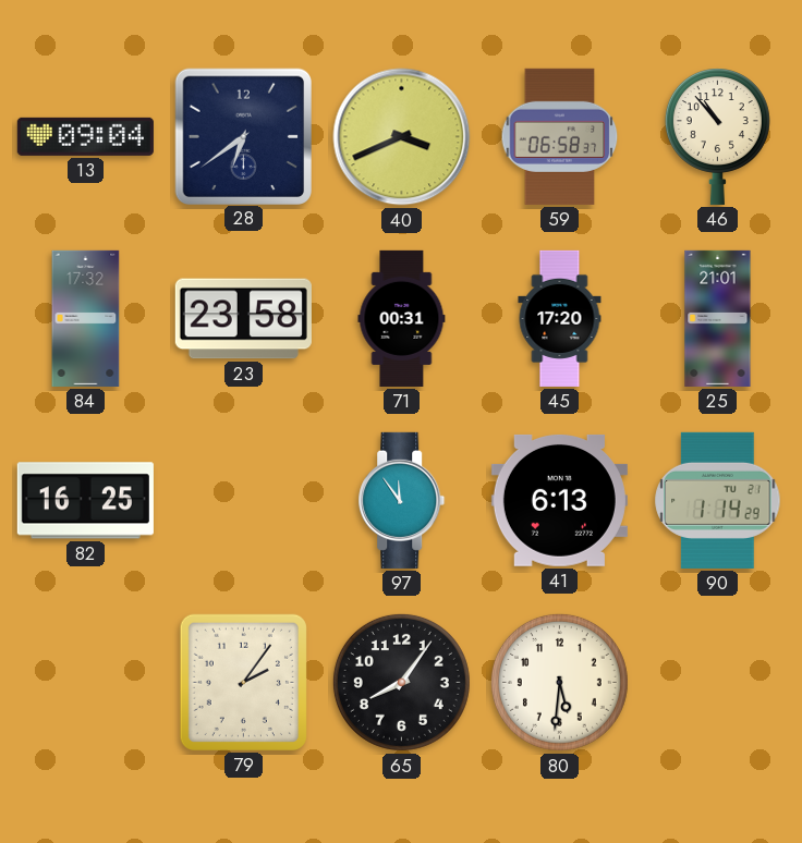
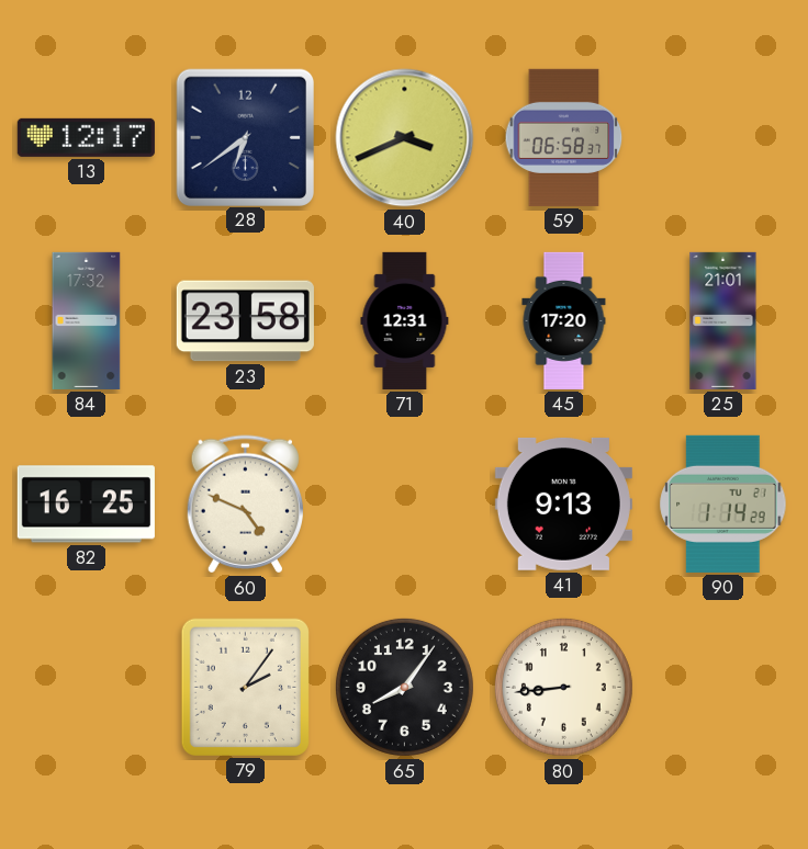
13: 09:04 -> 12:17
46: 10:53 -> none
71: 00:31 -> 12:31
60: none -> 4:49
97: 11:54 -> none
41: 6:13 -> 9:13
80: 5:31 -> 8:44
